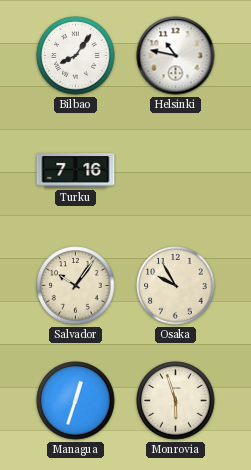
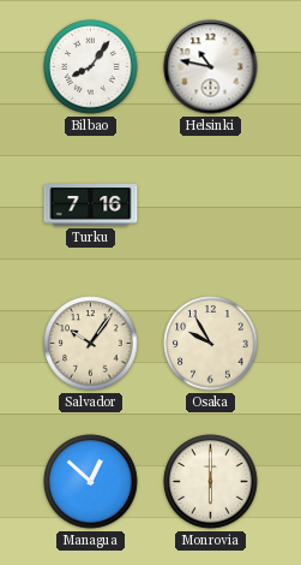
Managua: 12:33 -> 12:52
Monrovia: 5:57 -> 6:00
